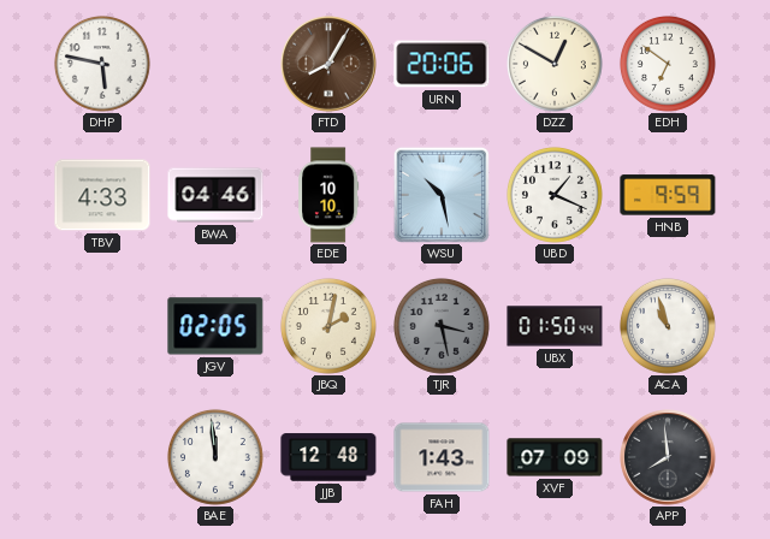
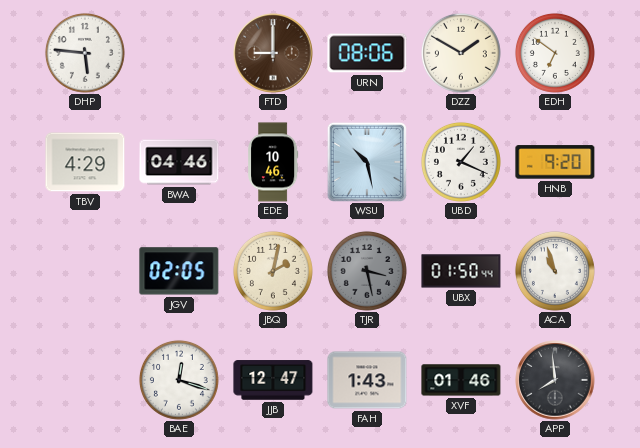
DHP: 5:47 -> 5:46
FTD: 8:05 -> 9:00
URN: 20:06 -> 08:06
DZZ: 12:50 -> 1:50
TBV: 4:33 -> 4:29
EDE: 10:10 -> 10:46
HNB: 9:59 -> 9:20
BAE: 11:59 -> 12:18
JJB: 12:48 -> 12:47
XVF: 07:09 -> 01:46
